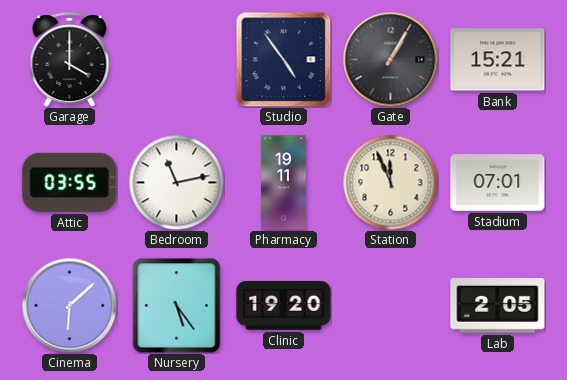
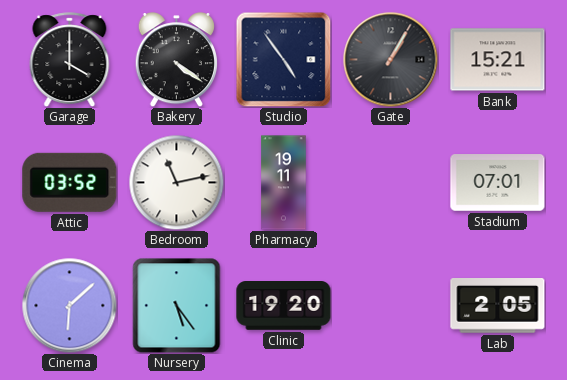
Bakery: none -> 4:21
Attic: 03:55 -> 03:52
Station: 11:56 -> none
